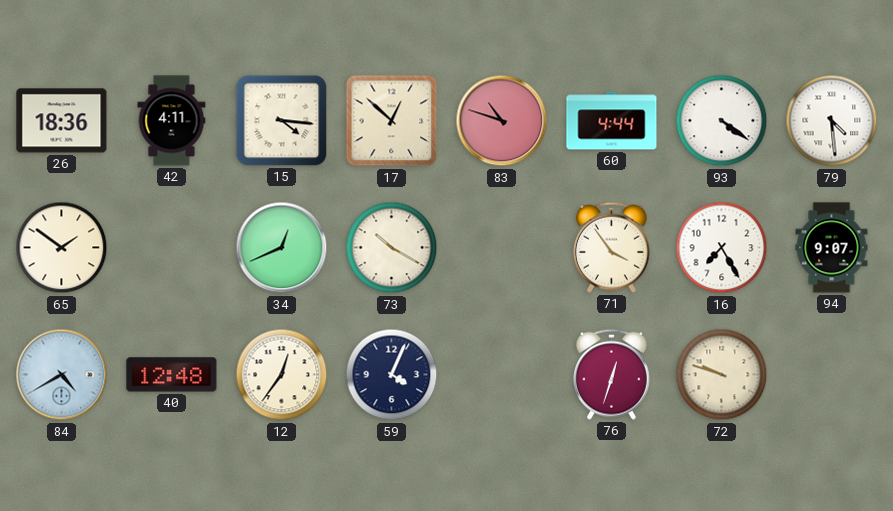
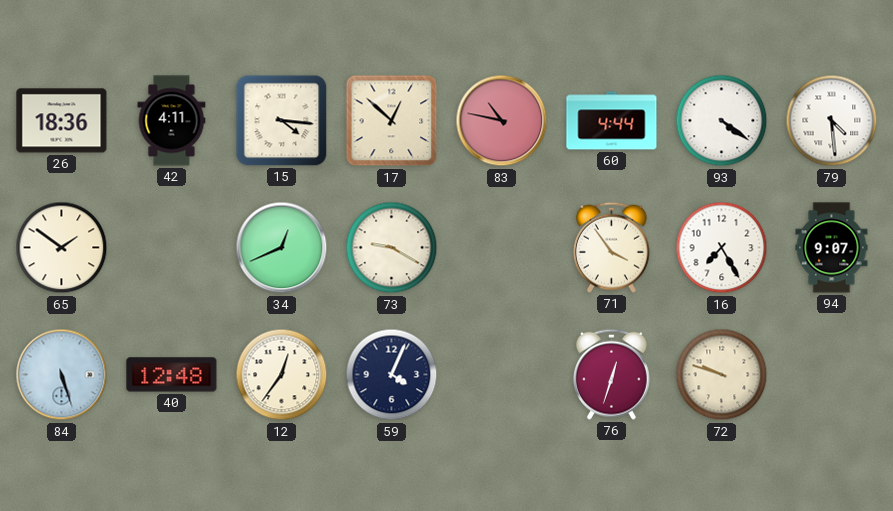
83: 10:48 -> 10:47
73: 10:20 -> 9:20
84: 4:40 -> 5:27
